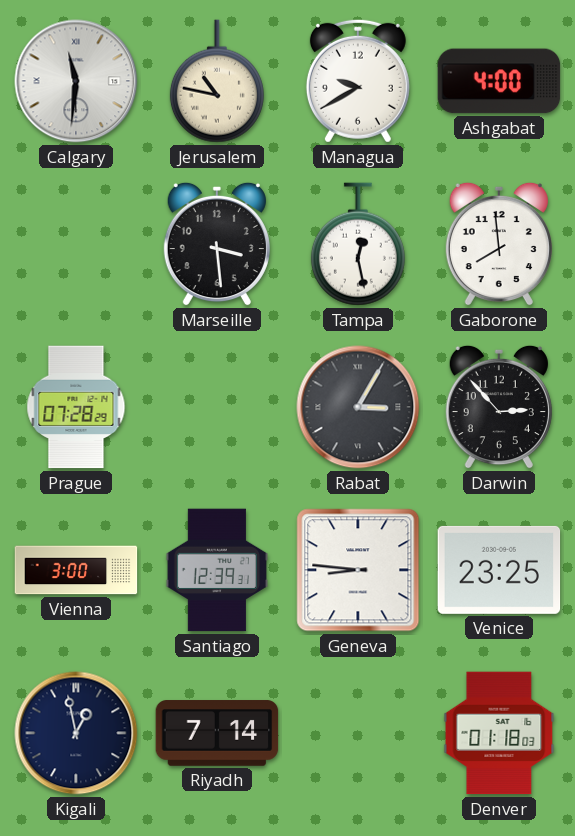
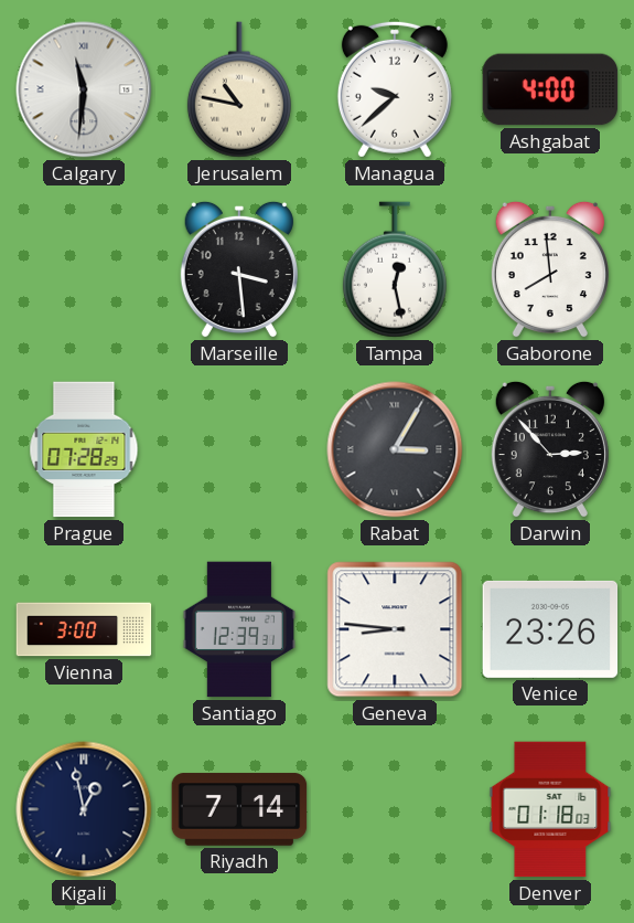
Managua: 9:40 -> 9:38
Venice: 23:25 -> 23:26
